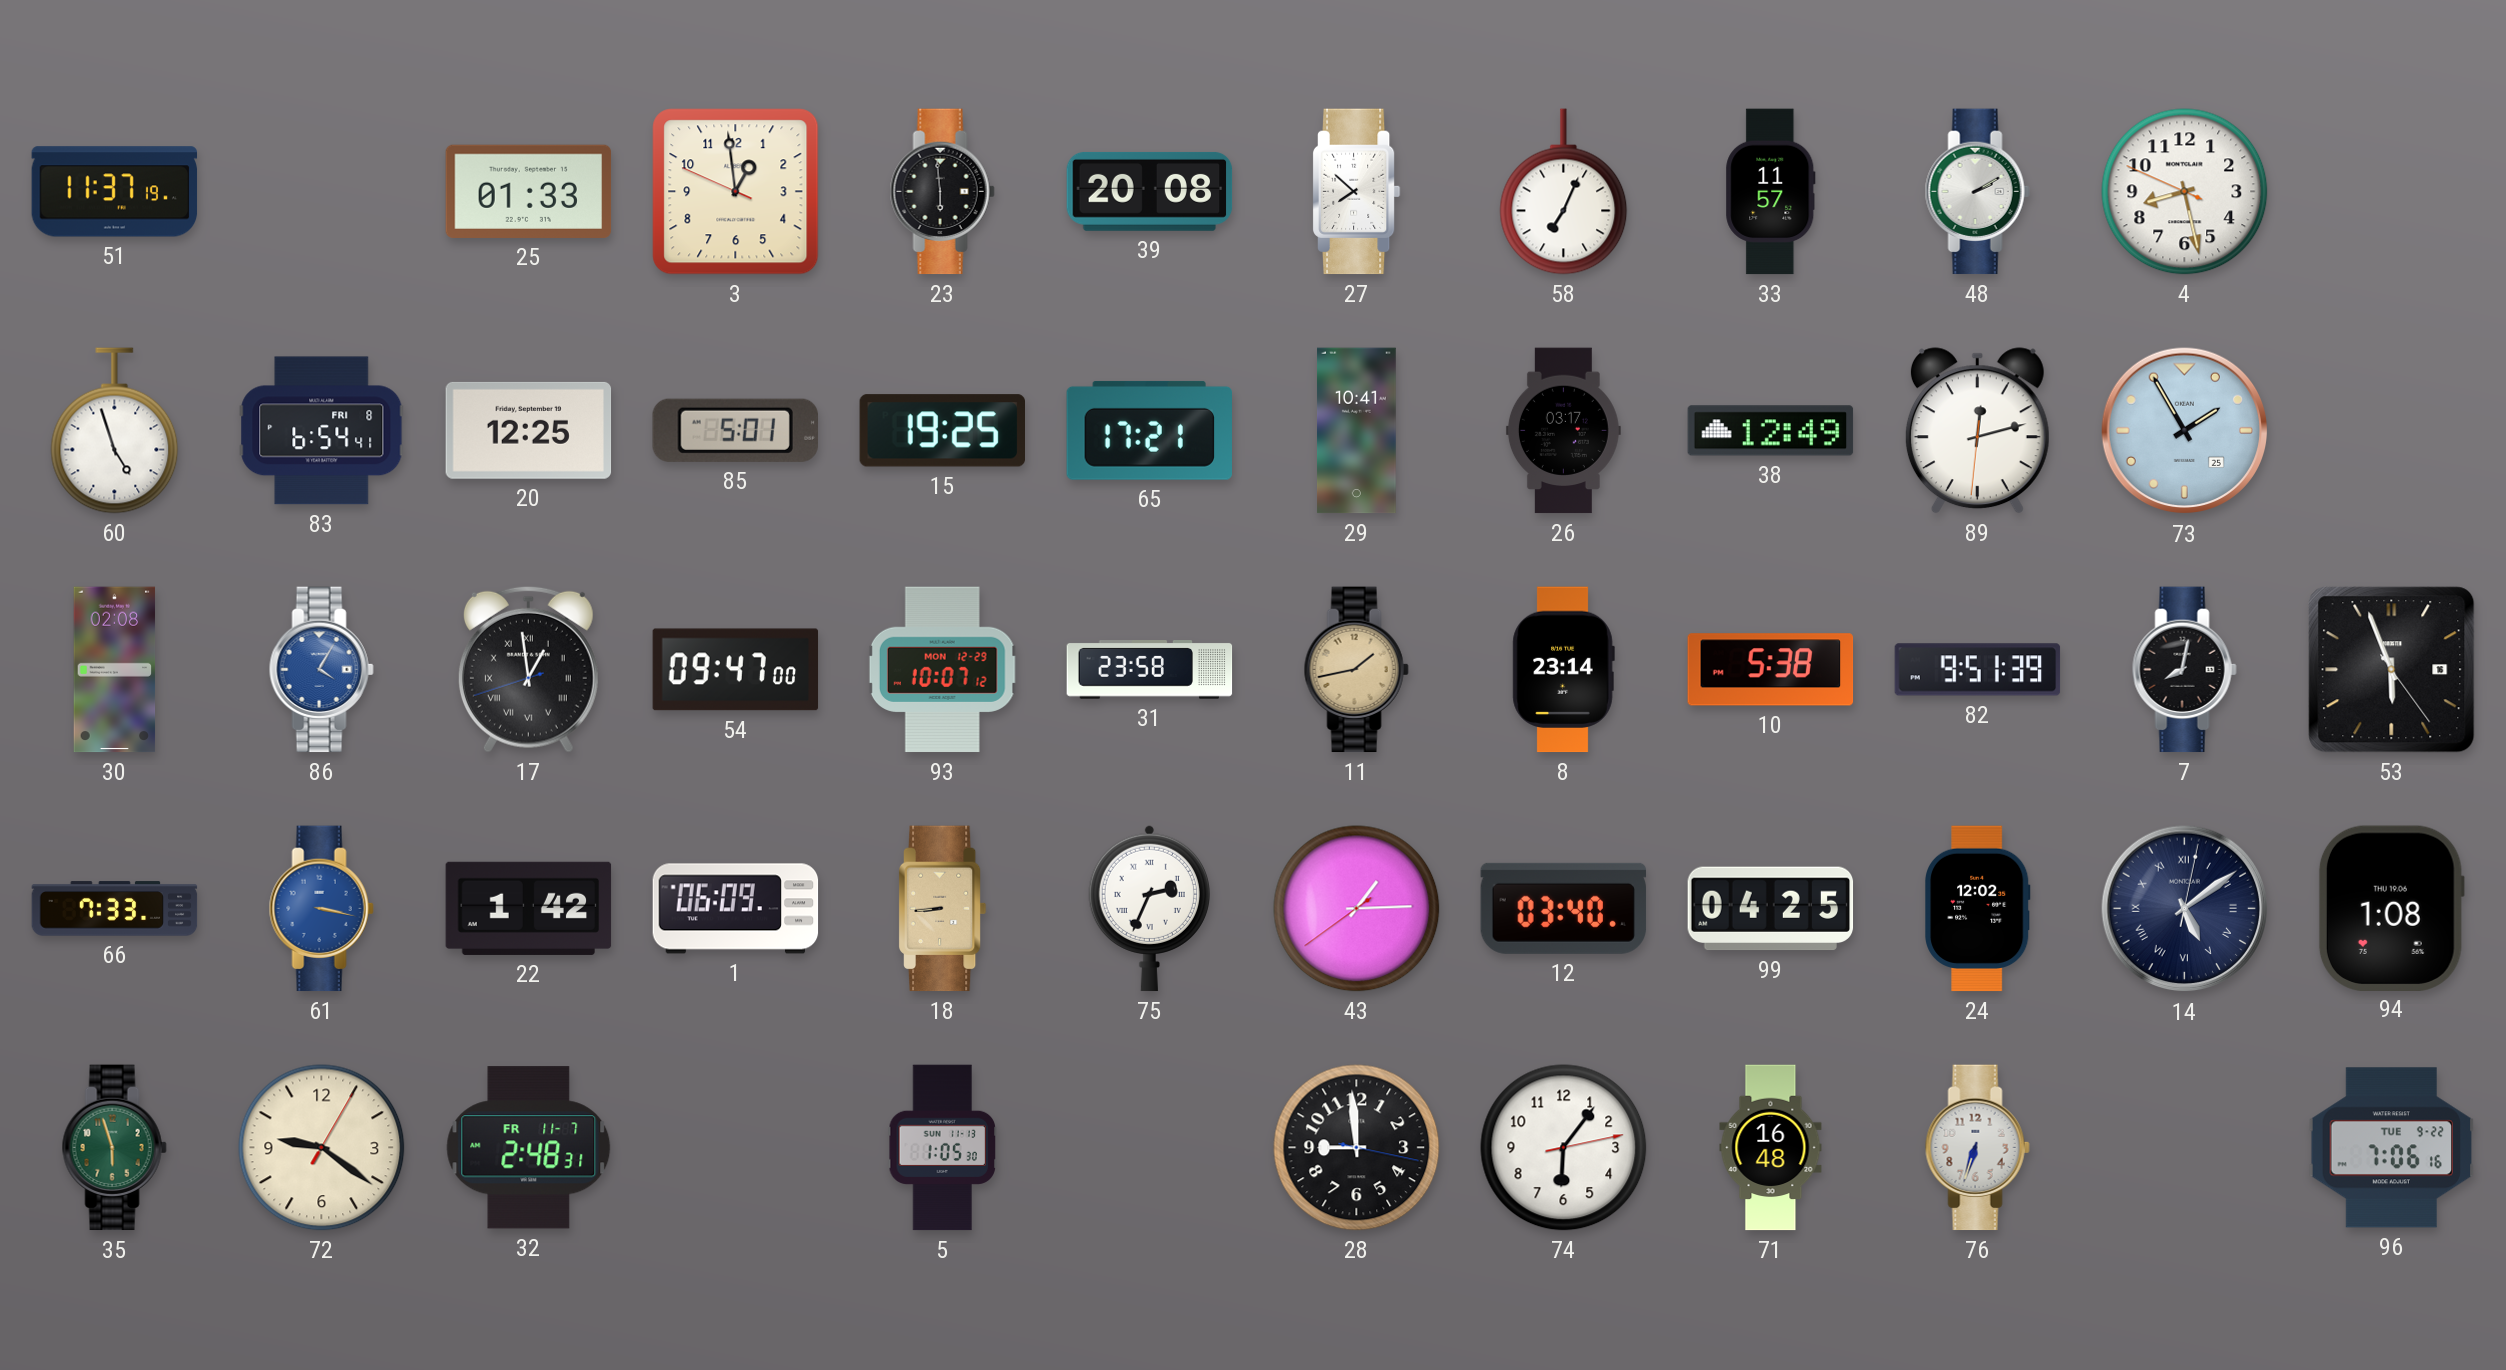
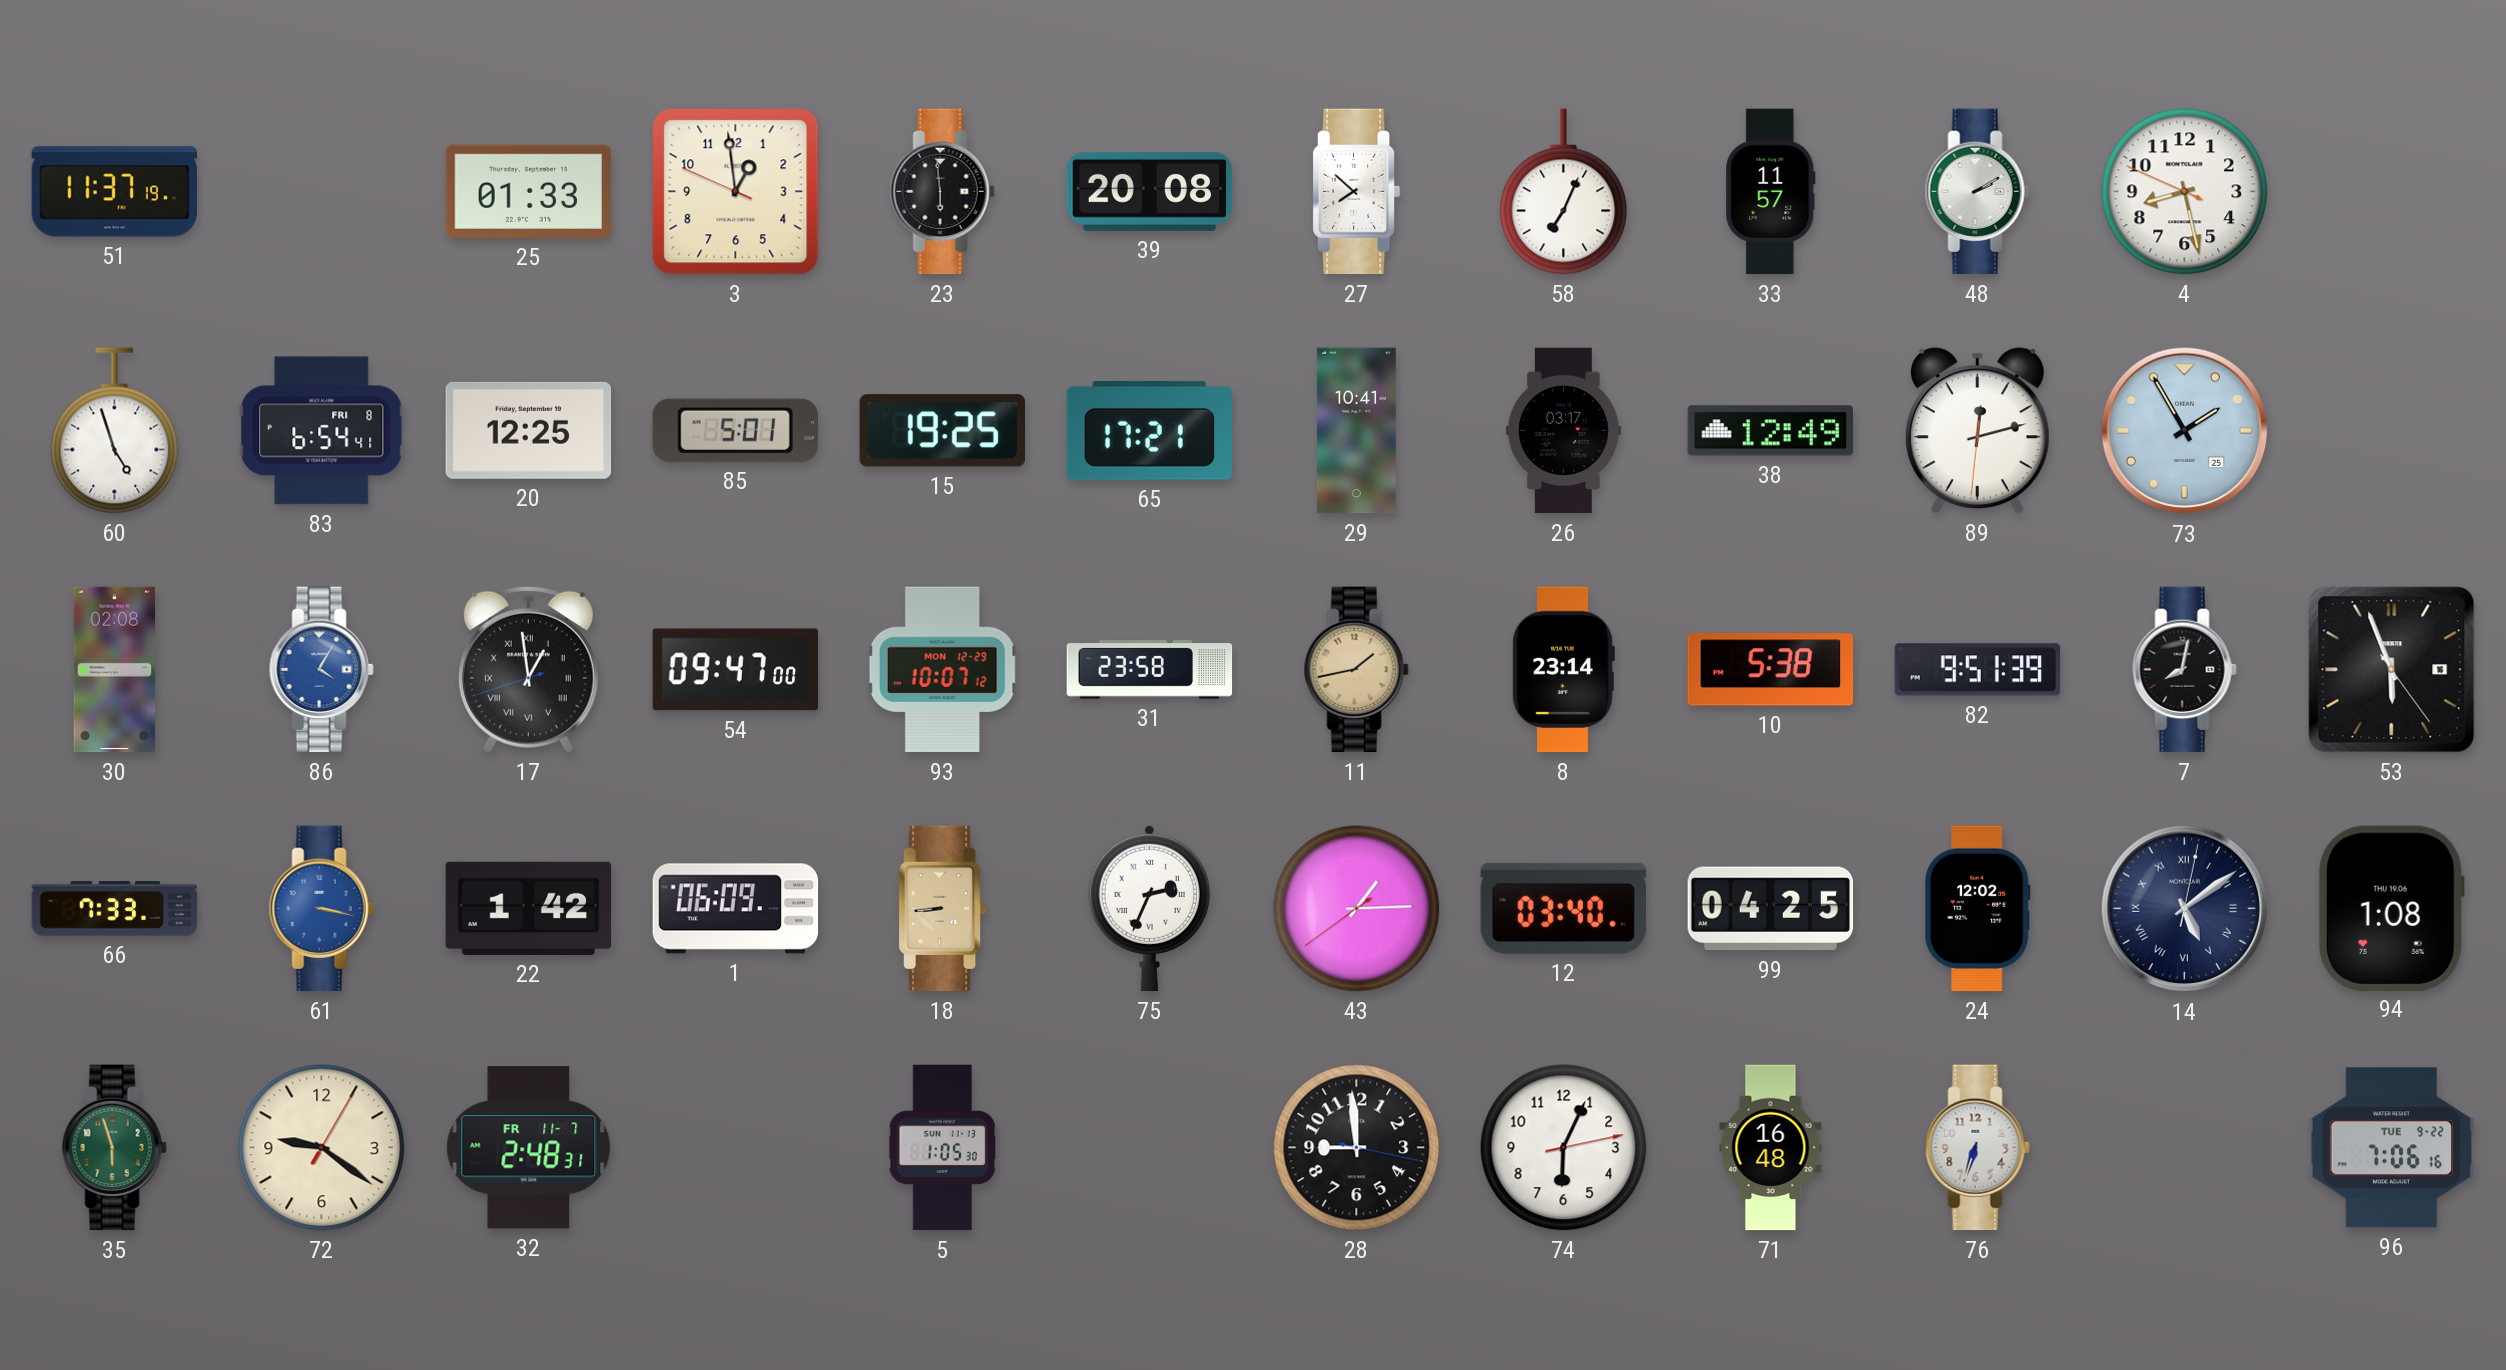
74: 6:06 -> 6:04
